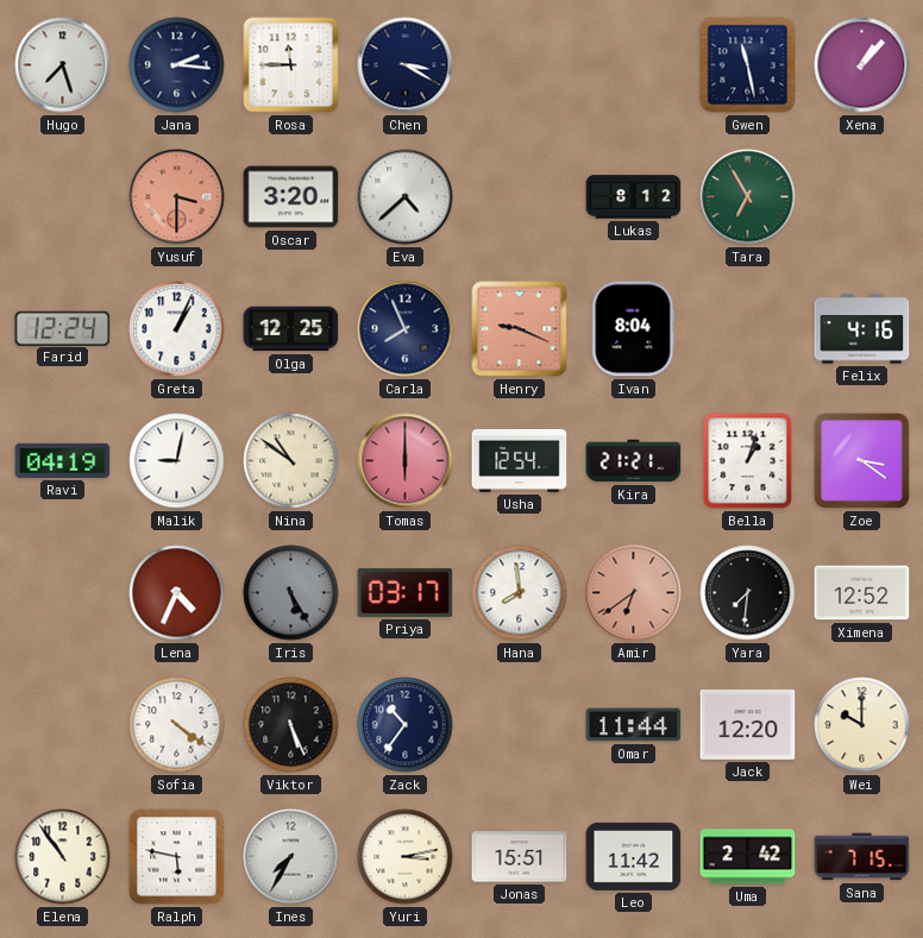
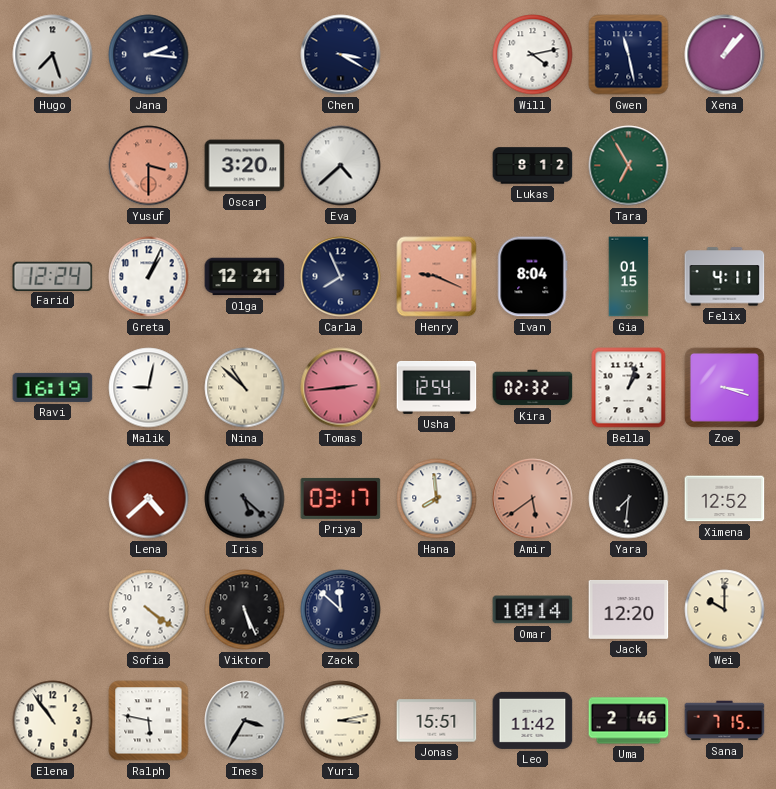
Rosa: 11:45 -> none
Will: none -> 4:13
Olga: 12:25 -> 12:21
Gia: none -> 01:15
Felix: 4:16 -> 4:11
Ravi: 04:19 -> 16:19
Nina: 10:51 -> 10:52
Tomas: 6:00 -> 2:44
Kira: 21:21 -> 02:32
Zoe: 3:21 -> 3:18
Lena: 4:34 -> 4:38
Iris: 5:25 -> 5:22
Amir: 6:39 -> 5:39
Zack: 10:36 -> 11:52
Omar: 11:44 -> 10:14
Ines: 7:35 -> 3:35
Uma: 2:42 -> 2:46
